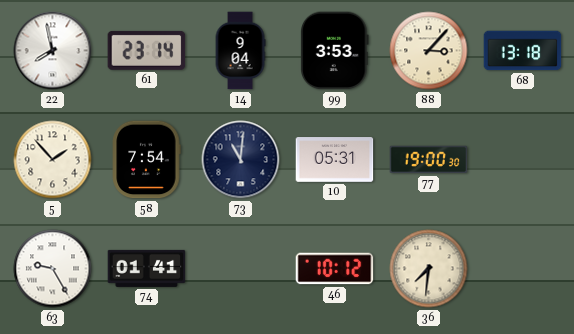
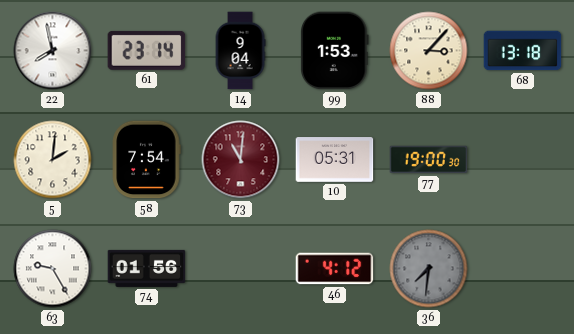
99: 3:53 -> 1:53
5: 1:53 -> 2:01
73 dial: navy -> burgundy
74: 01:41 -> 01:56
46: 10:12 -> 4:12
36 dial: cream -> grey
